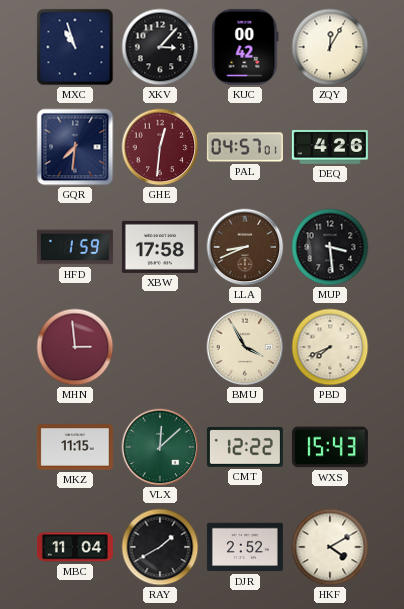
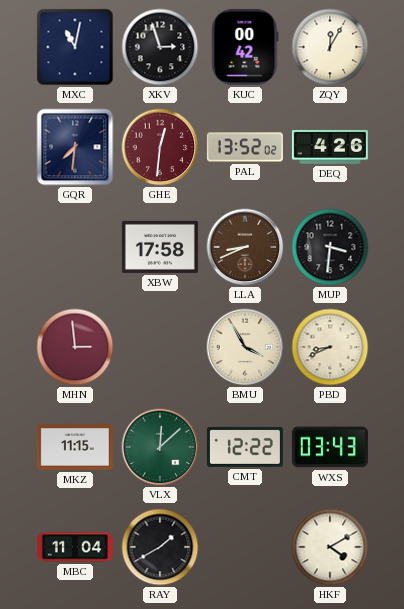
MXC: 10:57 -> 11:02
XKV: 3:07 -> 2:57
PAL: 04:57 -> 13:52
HFD: 1:59 -> none
MUP: 3:29 -> 3:31
PBD: 7:41 -> 8:41
WXS: 15:43 -> 03:43
DJR: 2:52 -> none
